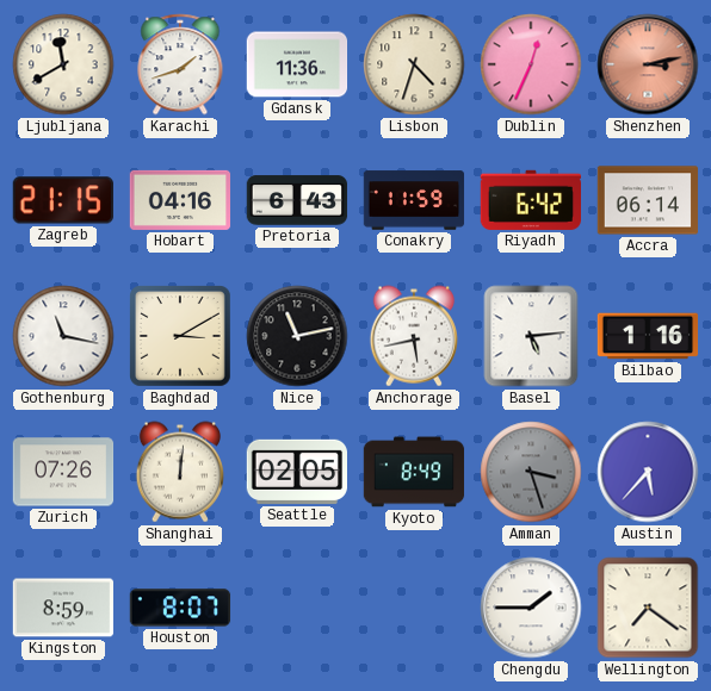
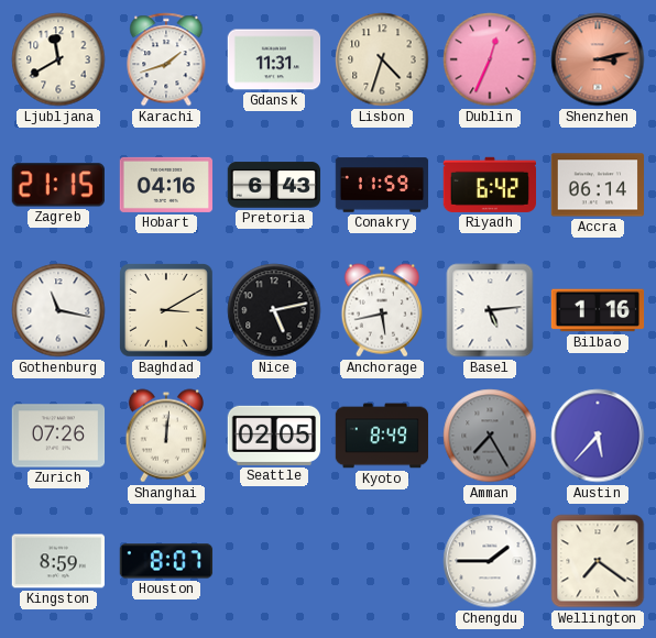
Gdansk: 11:36 -> 11:31
Nice: 11:13 -> 5:13
Amman: 3:27 -> 7:25
